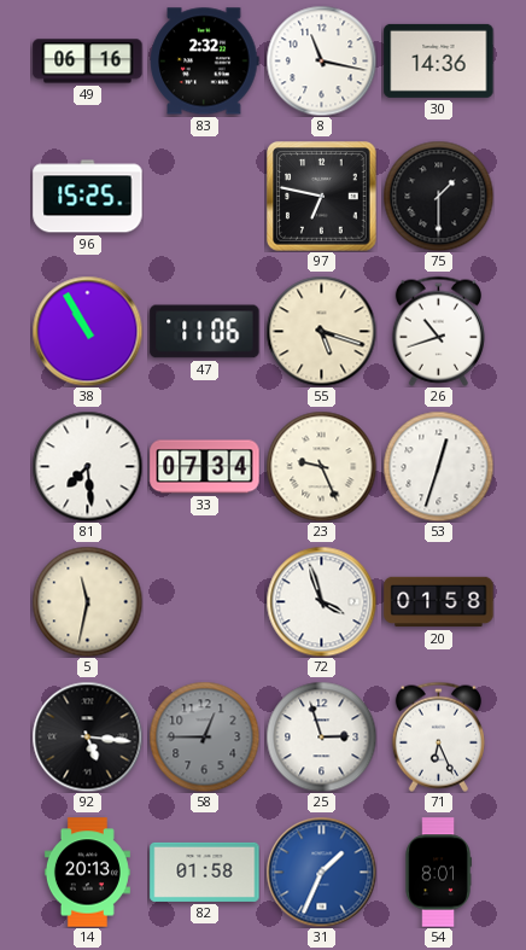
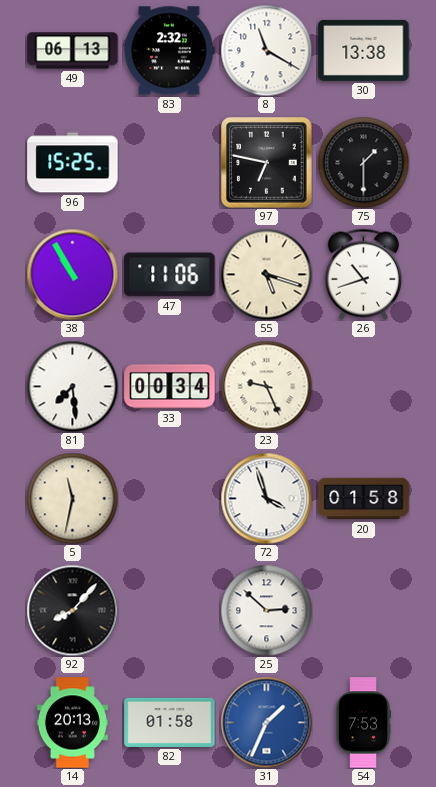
49: 06:16 -> 06:13
8: 11:17 -> 11:20
30: 14:36 -> 13:38
33: 07:34 -> 00:34
53: 12:33 -> none
92: 5:16 -> 8:07
58: 12:45 -> none
25: 2:57 -> 2:52
71: 6:26 -> none
54: 8:01 -> 7:53
